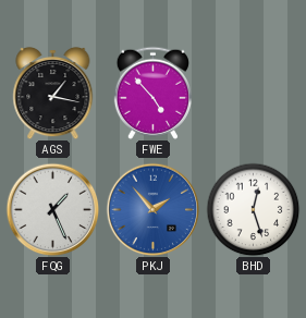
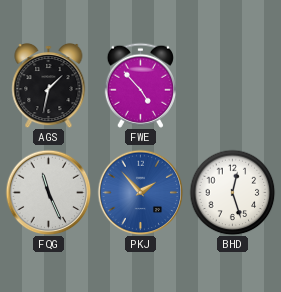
AGS: 1:17 -> 1:32
FQG: 1:26 -> 11:26
